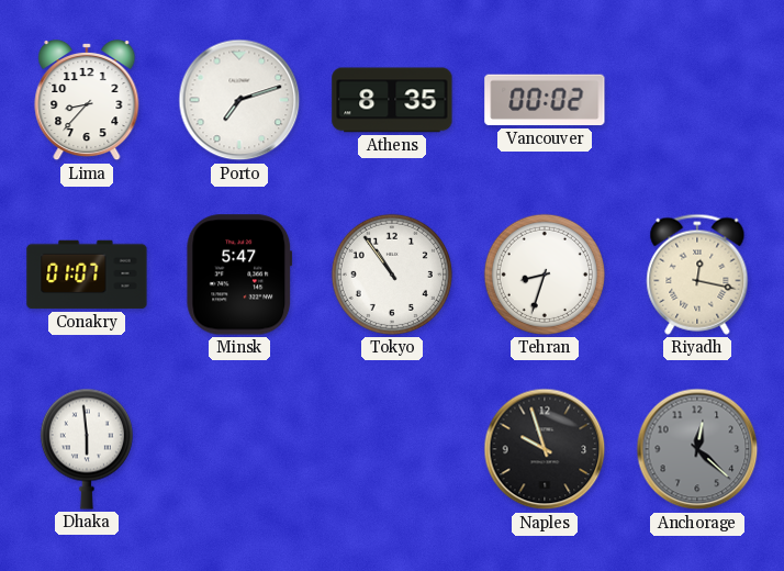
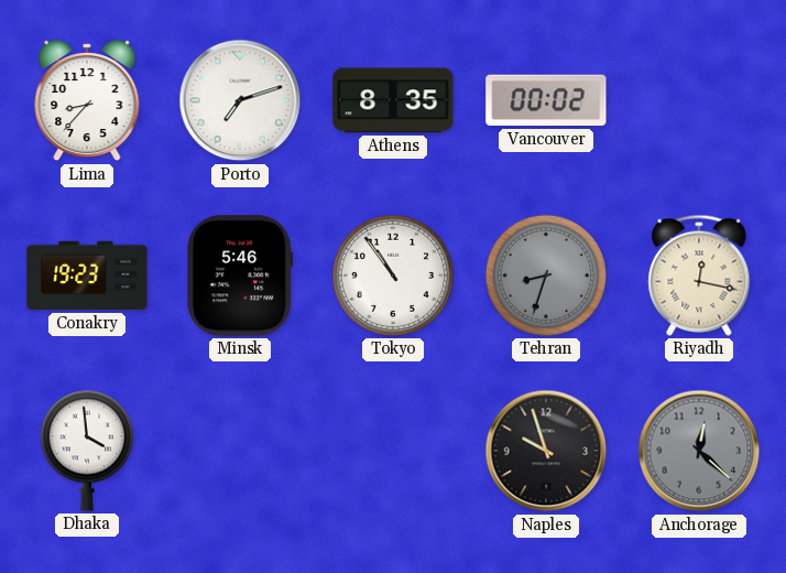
Conakry: 01:07 -> 19:23
Minsk: 5:47 -> 5:46
Tehran dial: white -> grey
Dhaka: 5:59 -> 3:59
